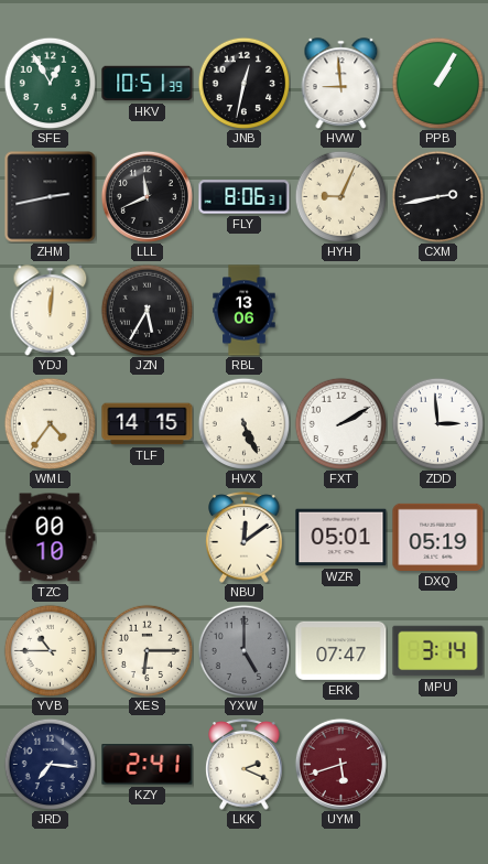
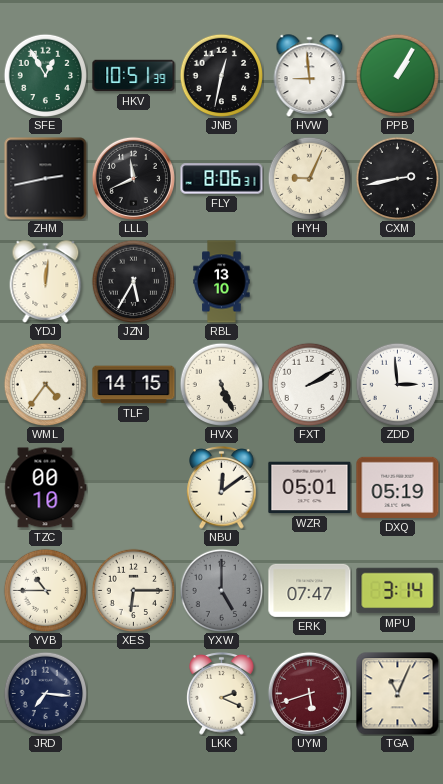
RBL: 13:06 -> 13:10
KZY: 2:41 -> none
TGA: none -> 11:04
